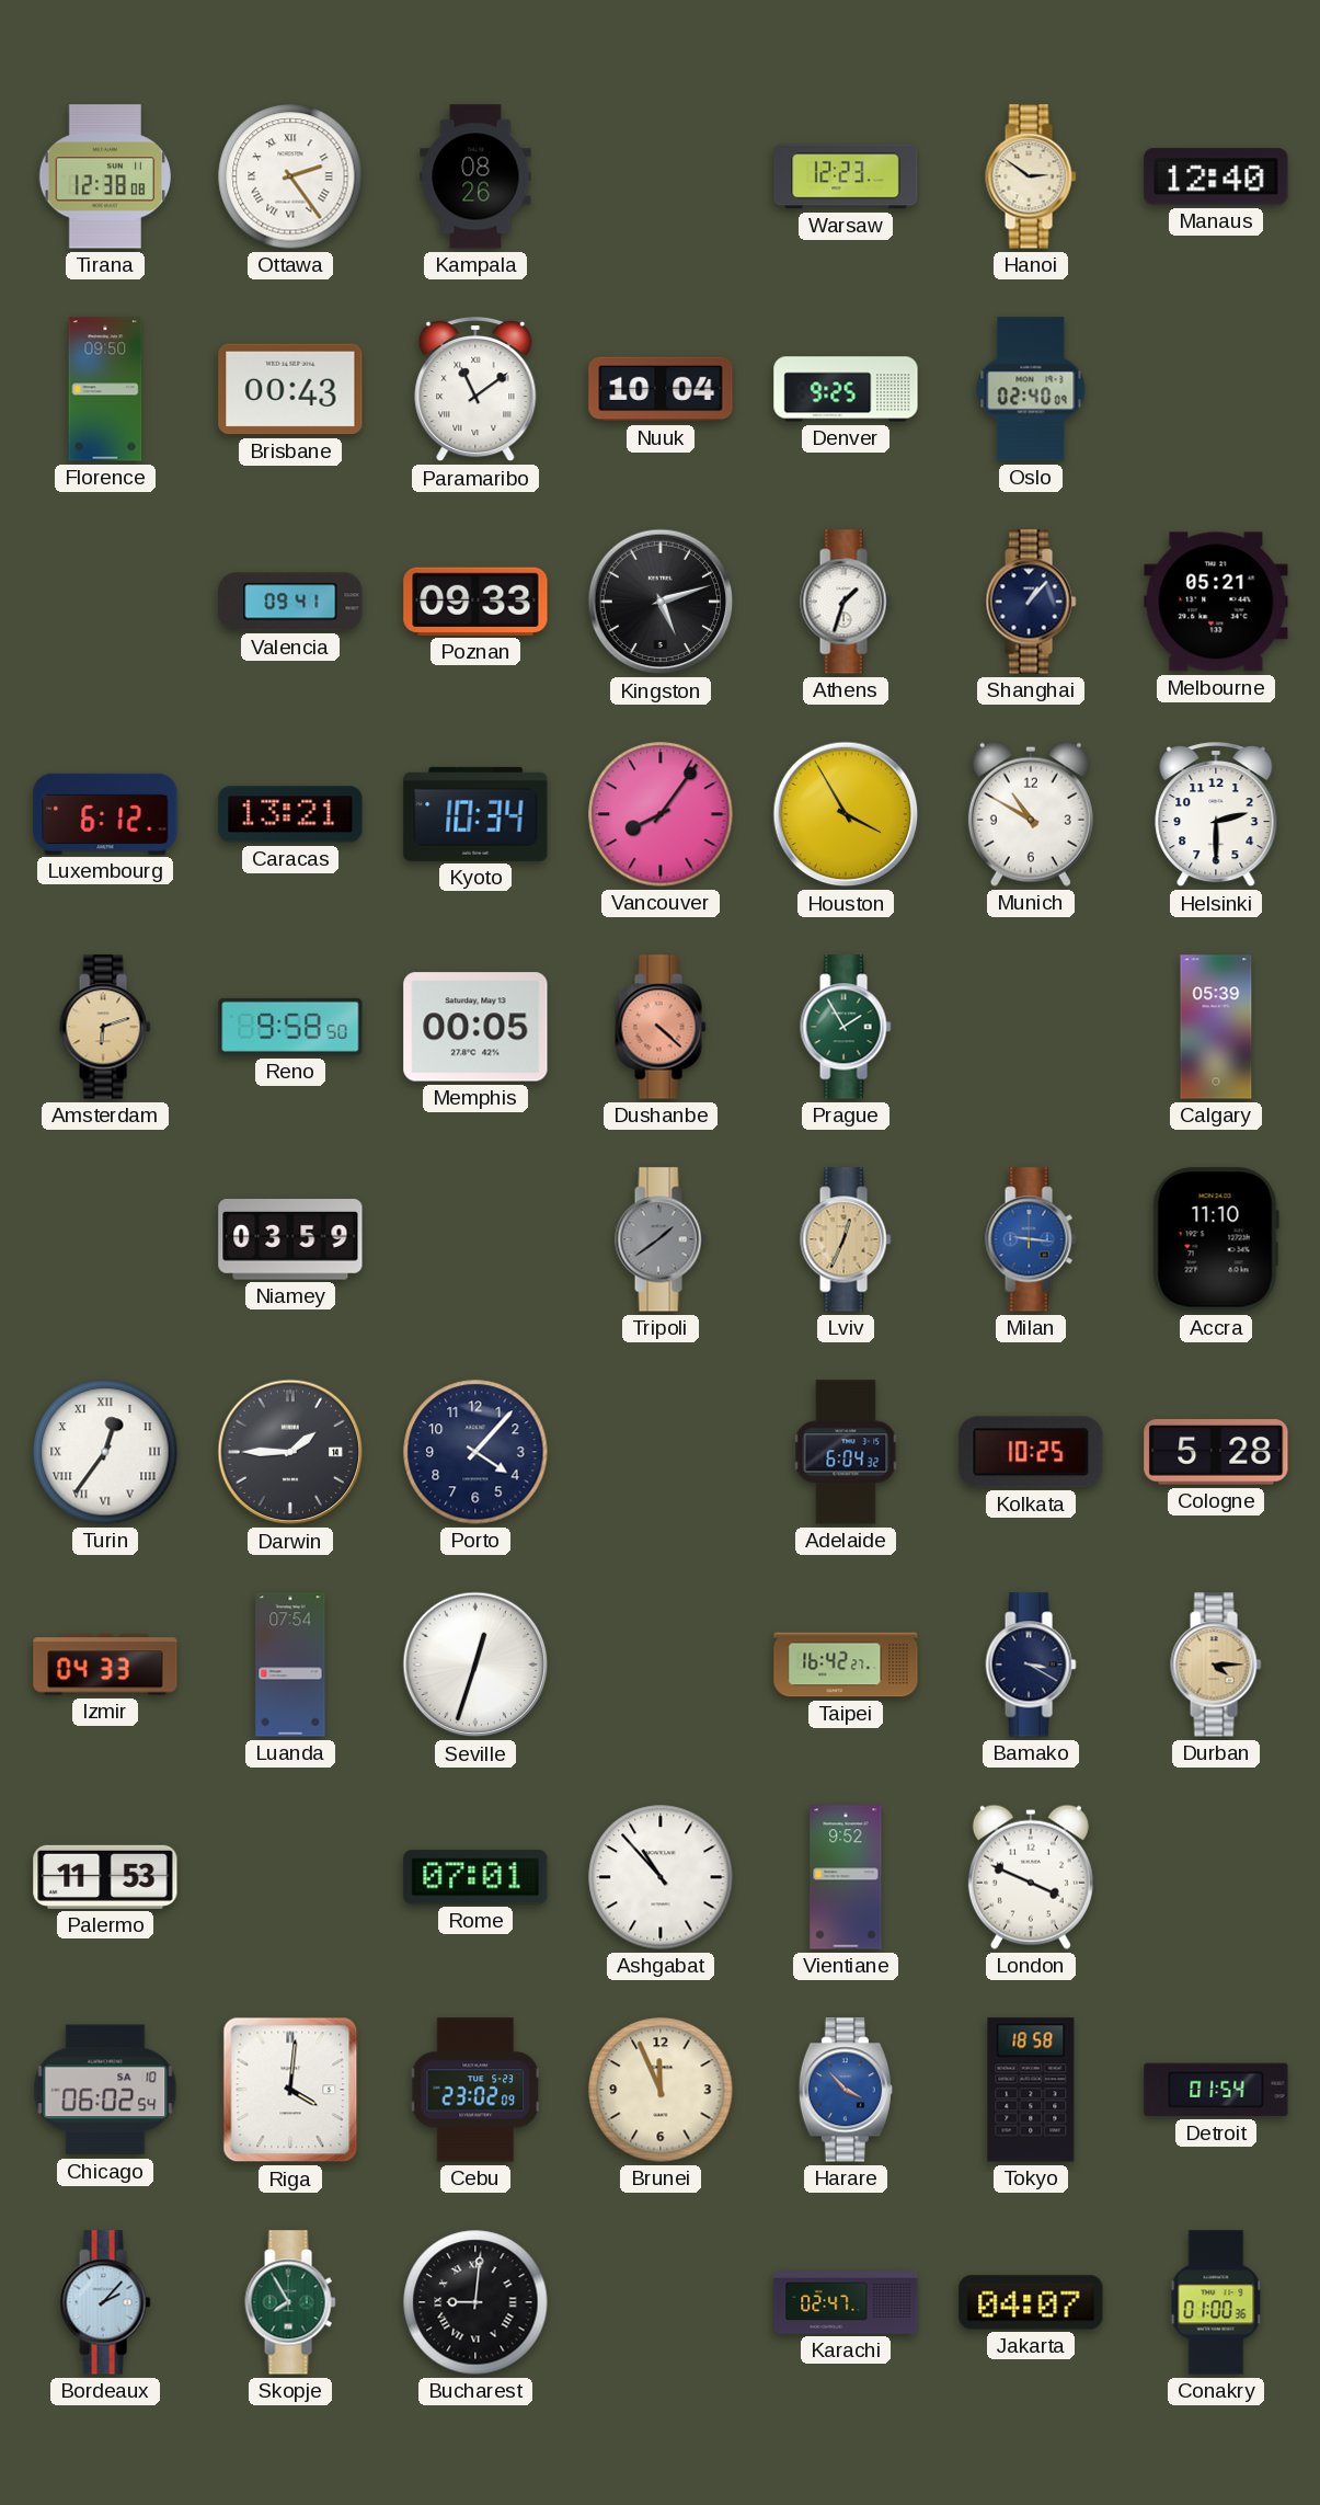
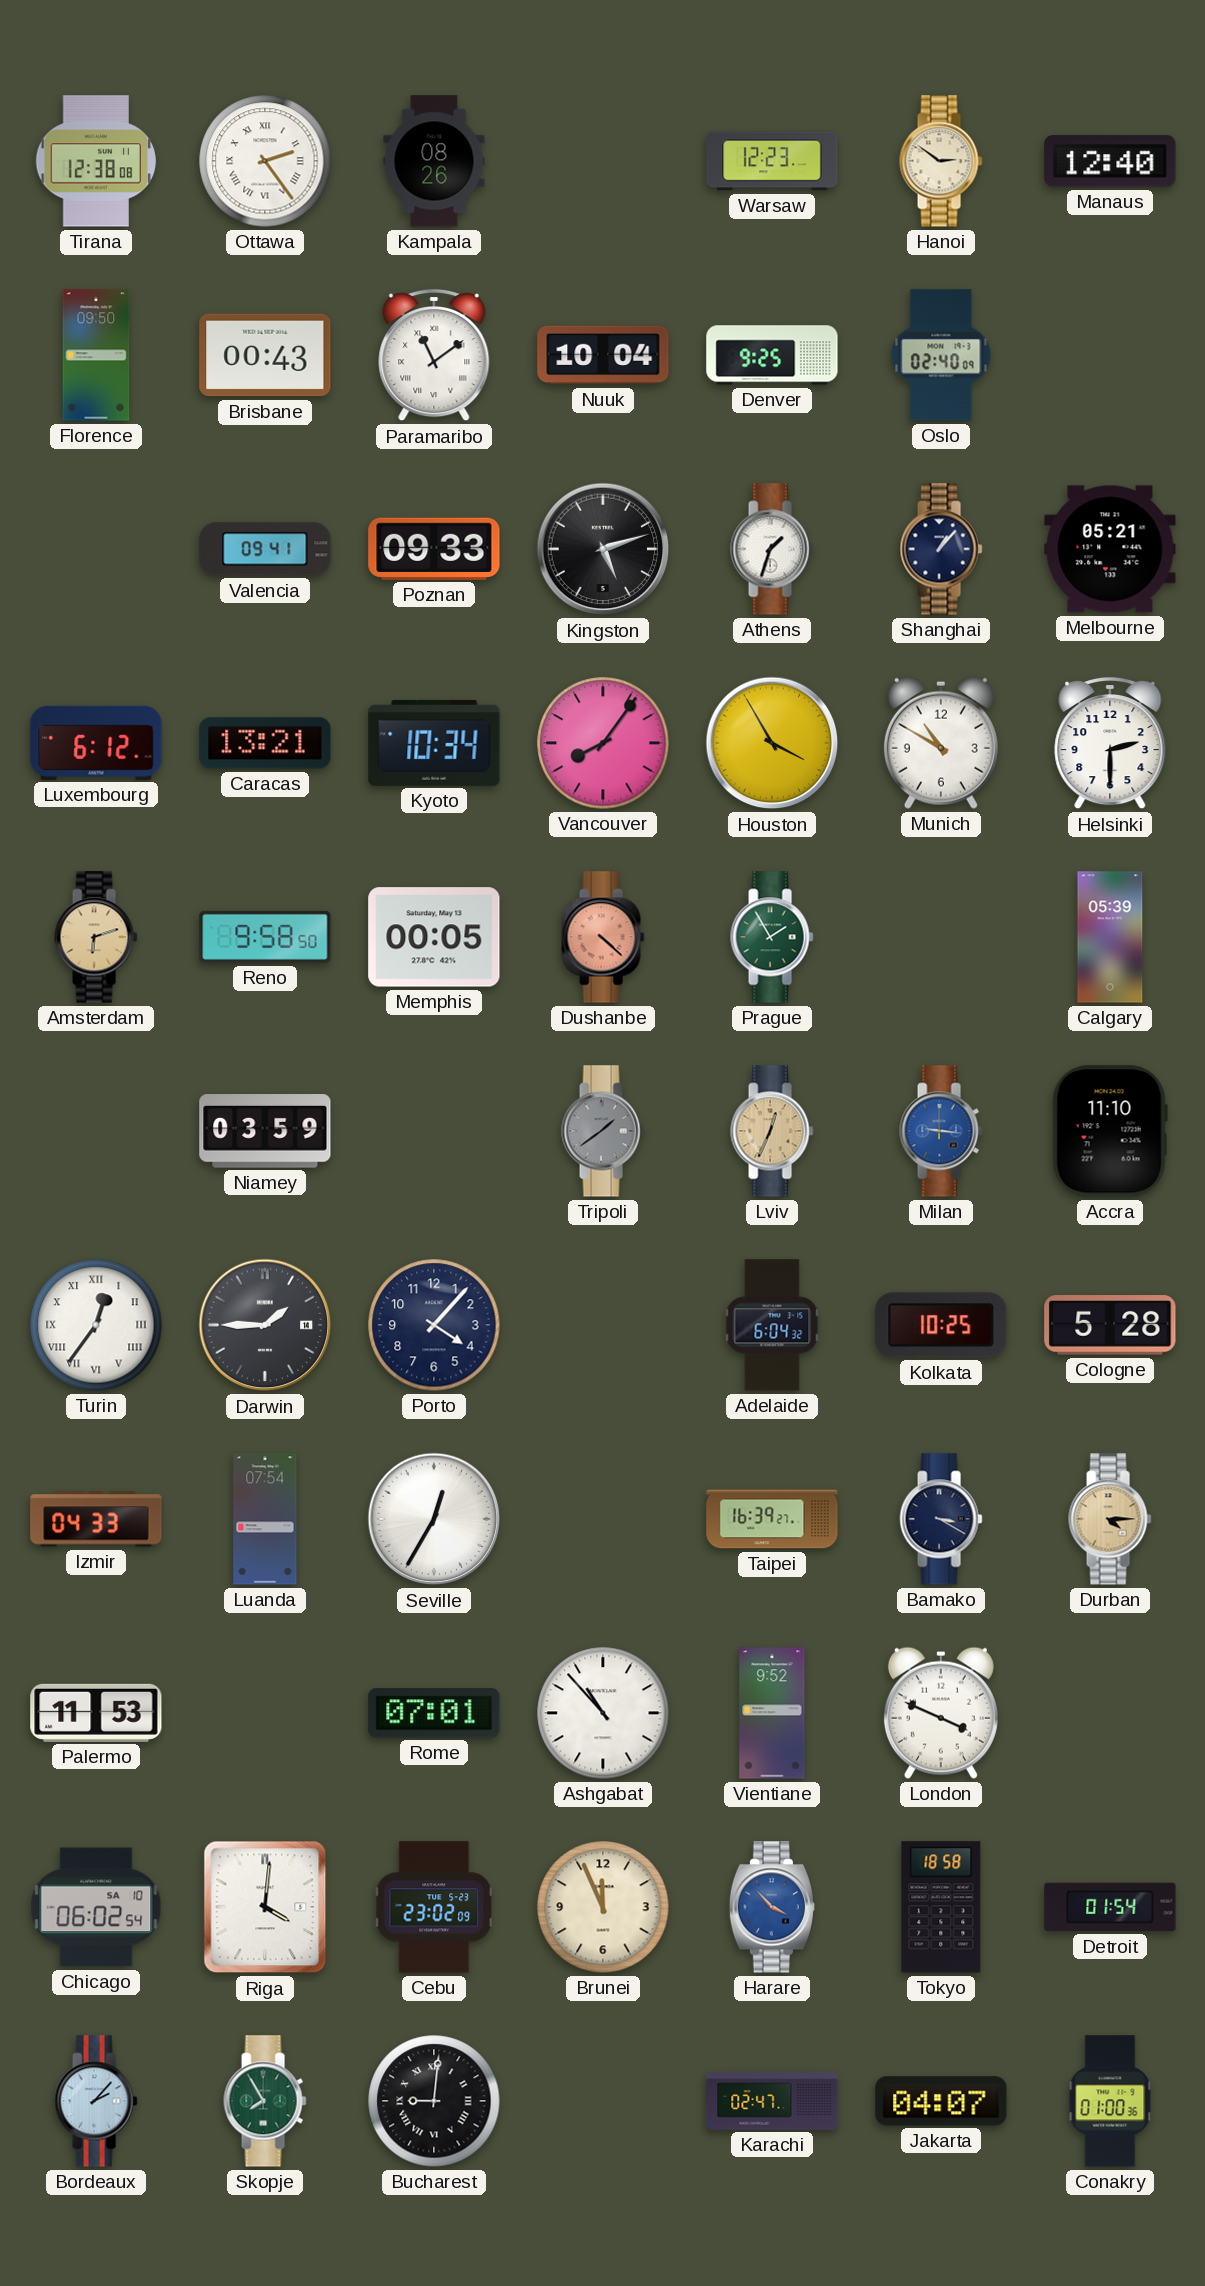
Seville: 12:33 -> 12:35
Taipei: 16:42 -> 16:39
